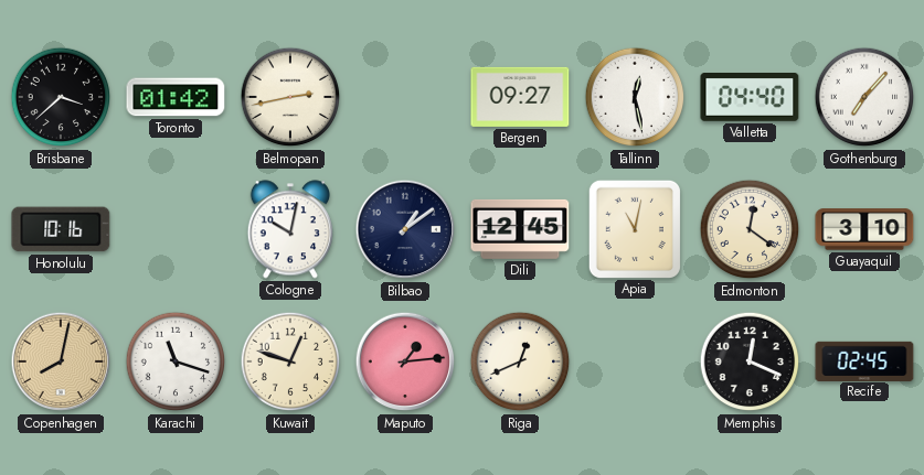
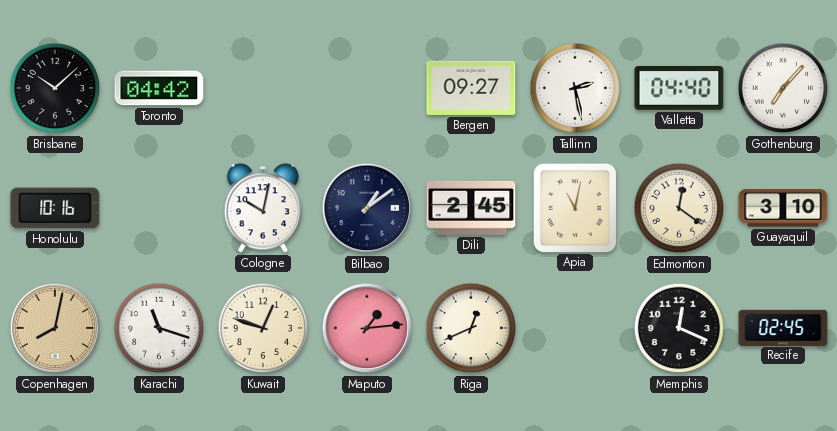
Brisbane: 3:38 -> 10:08
Toronto: 01:42 -> 04:42
Belmopan: 2:43 -> none
Tallinn: 12:28 -> 2:28
Dili: 12:45 -> 2:45
